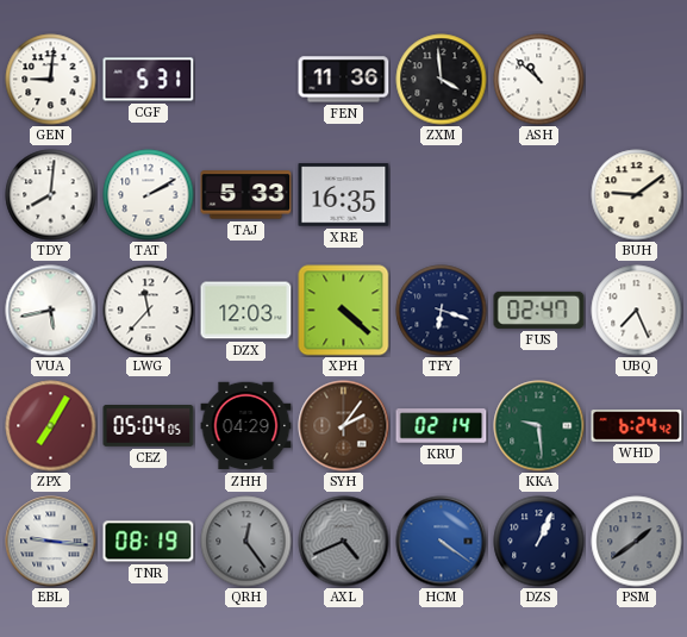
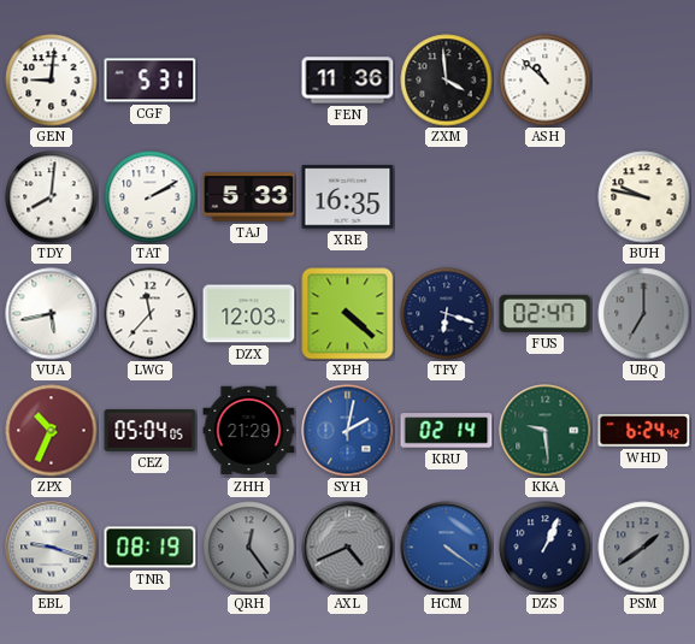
BUH: 9:09 -> 9:47
UBQ: 7:26 -> 7:00
UBQ dial: white -> grey
ZPX: 7:05 -> 10:34
ZHH: 04:29 -> 21:29
SYH: 2:06 -> 2:02
SYH dial: brown -> blue
EBL: 9:16 -> 9:18
